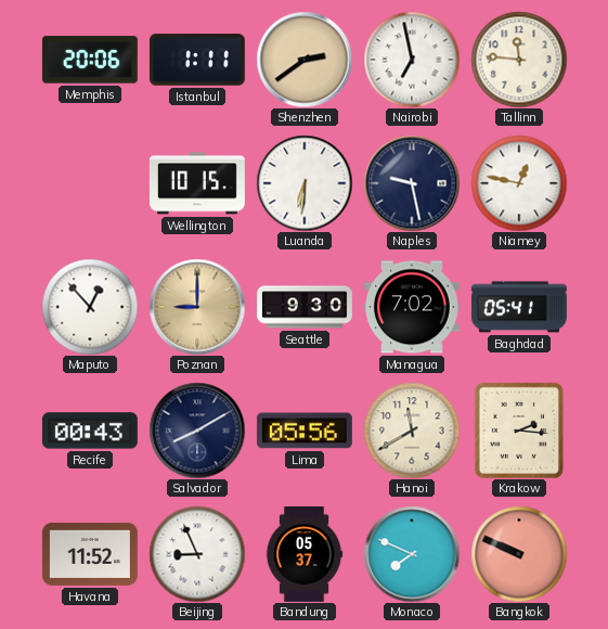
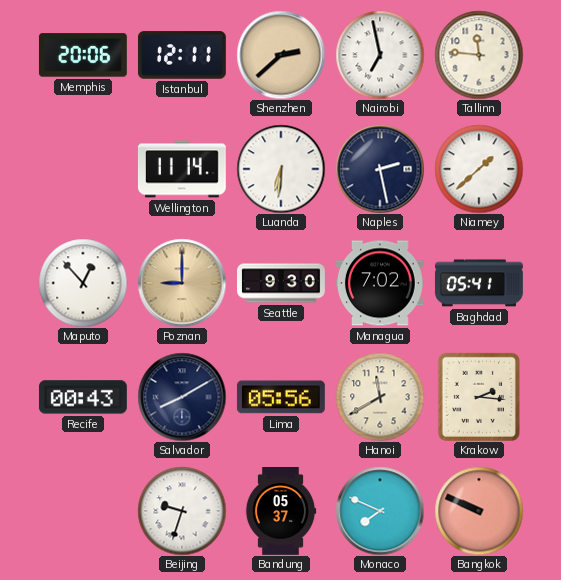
Istanbul: 1:11 -> 12:11
Shenzhen: 2:39 -> 2:38
Wellington: 10:15 -> 11:14
Naples: 9:28 -> 2:28
Niamey: 12:47 -> 1:38
Havana: 11:52 -> none
Beijing: 8:56 -> 9:33
